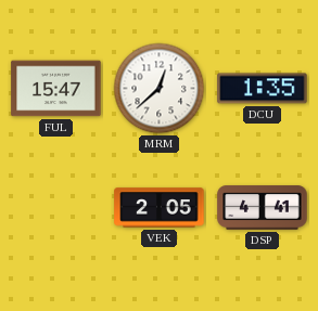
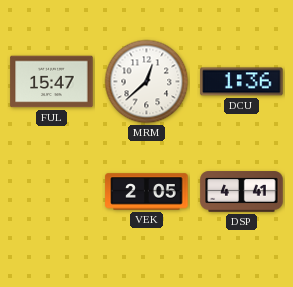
DCU: 1:35 -> 1:36
